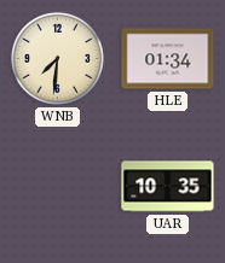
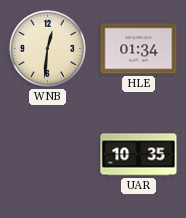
WNB: 7:31 -> 12:31
